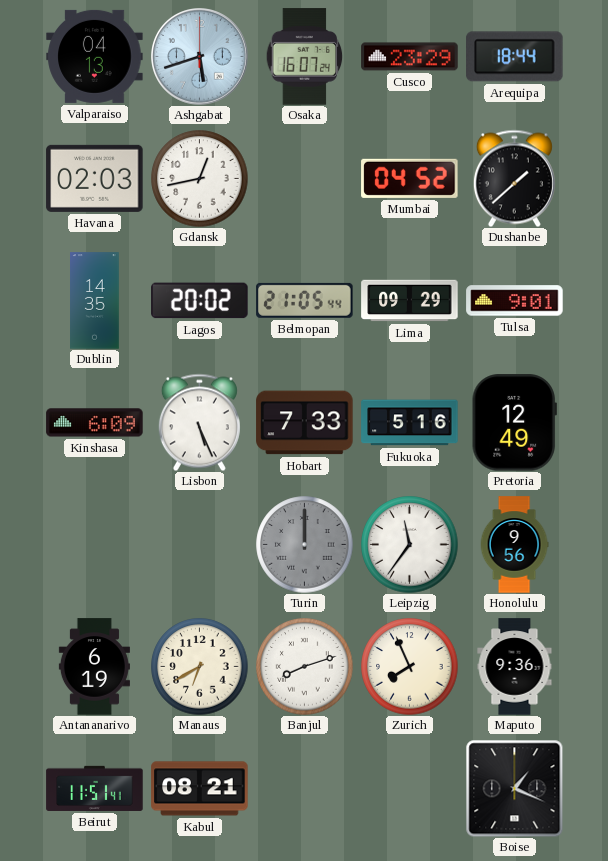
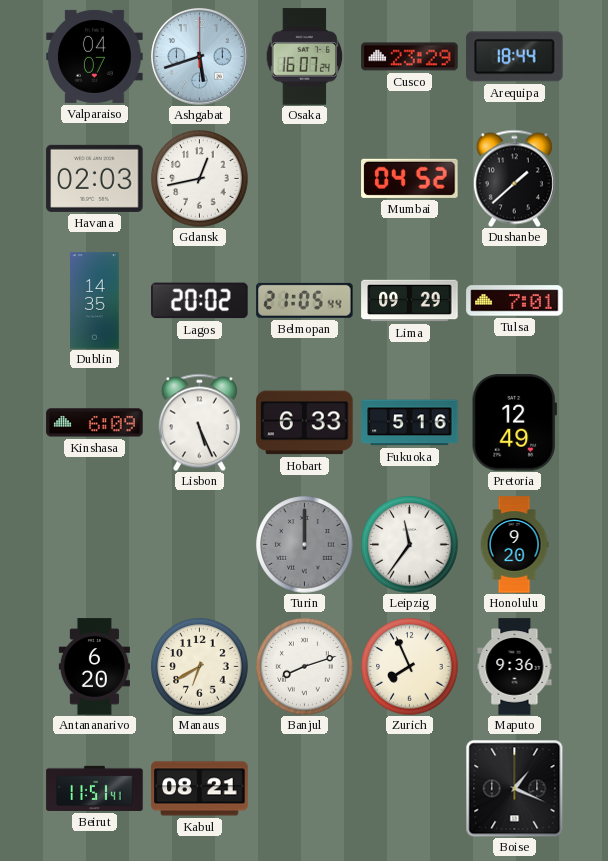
Valparaiso: 04:13 -> 04:07
Tulsa: 9:01 -> 7:01
Hobart: 7:33 -> 6:33
Honolulu: 9:56 -> 9:20
Antananarivo: 6:19 -> 6:20
